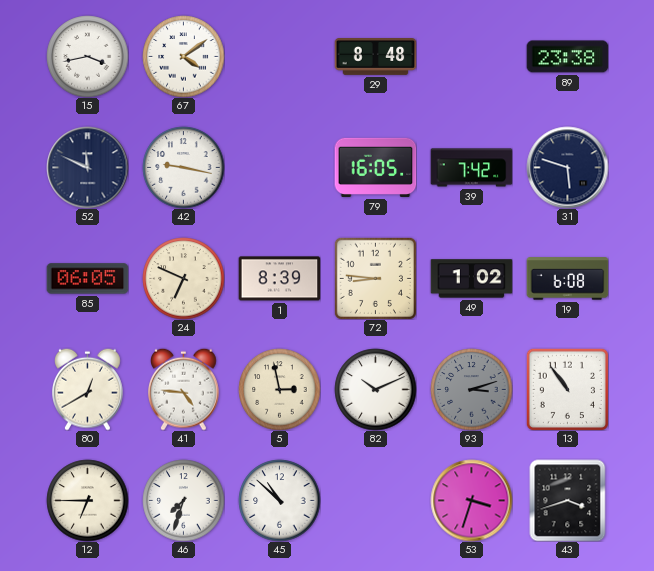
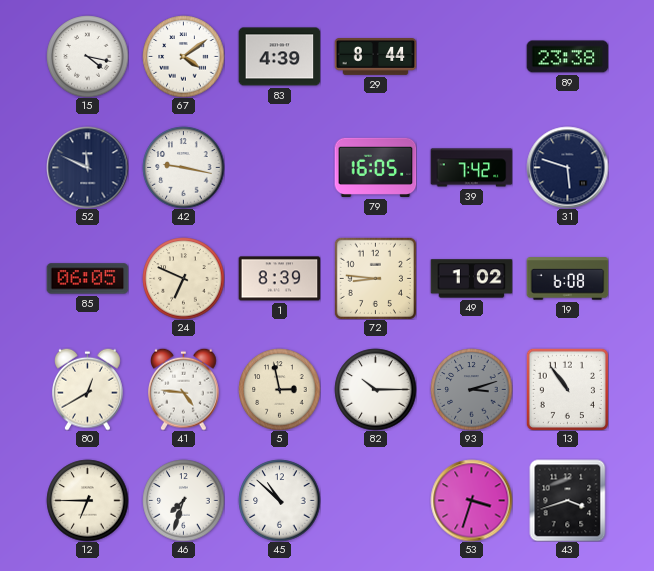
15: 3:43 -> 4:17
83: none -> 4:39
29: 8:48 -> 8:44
82: 10:11 -> 10:15
